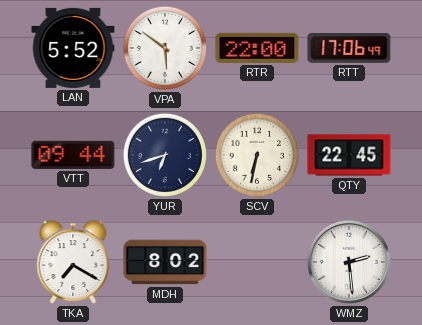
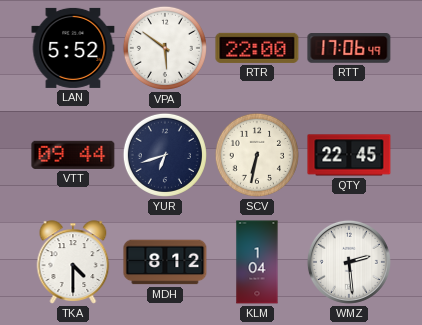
TKA: 7:20 -> 4:30
MDH: 8:02 -> 8:12
KLM: none -> 1:04
